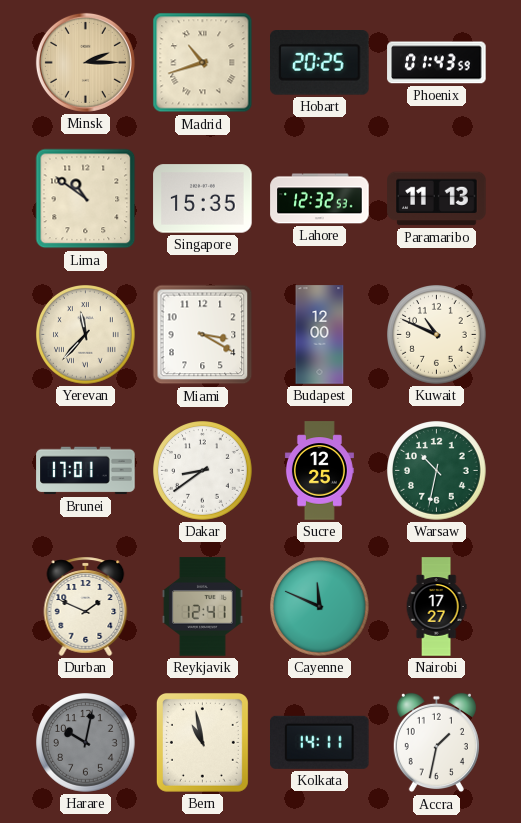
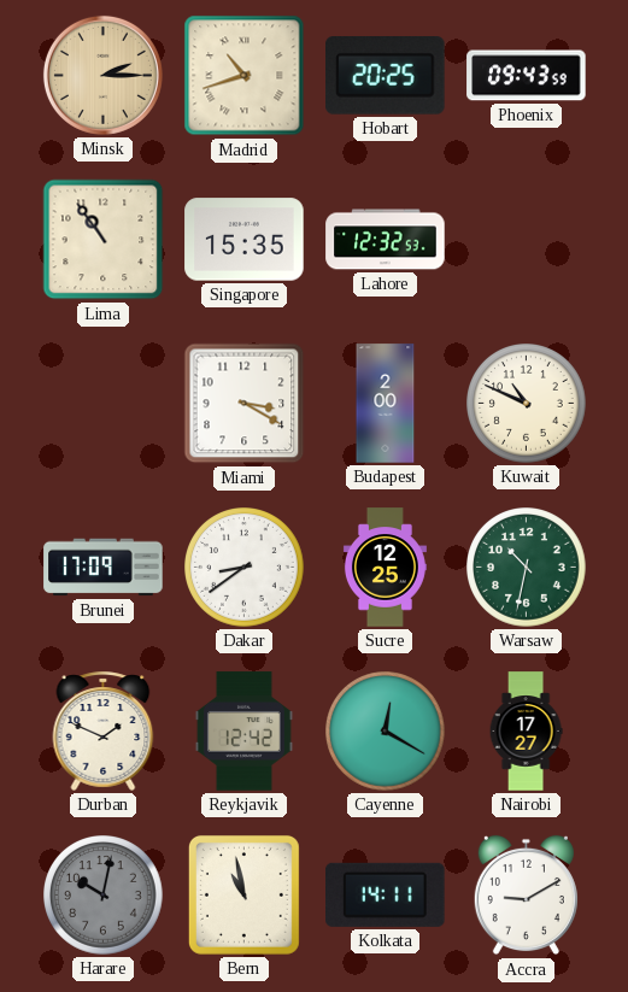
Phoenix: 01:43 -> 09:43
Lima: 10:51 -> 10:54
Paramaribo: 11:13 -> none
Yerevan: 11:37 -> none
Budapest: 12:00 -> 2:00
Brunei: 17:01 -> 17:09
Reykjavik: 12:41 -> 12:42
Cayenne: 11:49 -> 12:20
Accra: 1:32 -> 9:10
